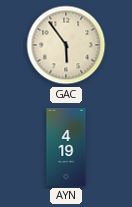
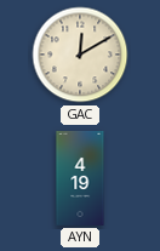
GAC: 5:54 -> 12:10
